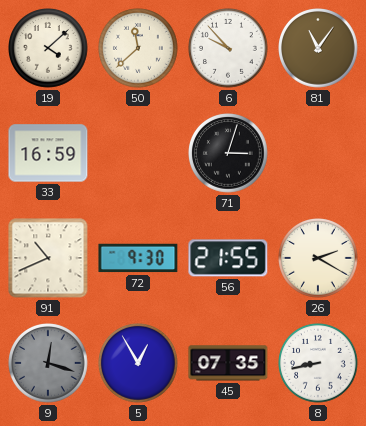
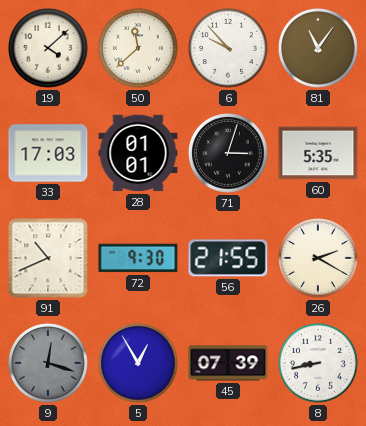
33: 16:59 -> 17:03
28: none -> 01:01
60: none -> 5:35
45: 07:35 -> 07:39
